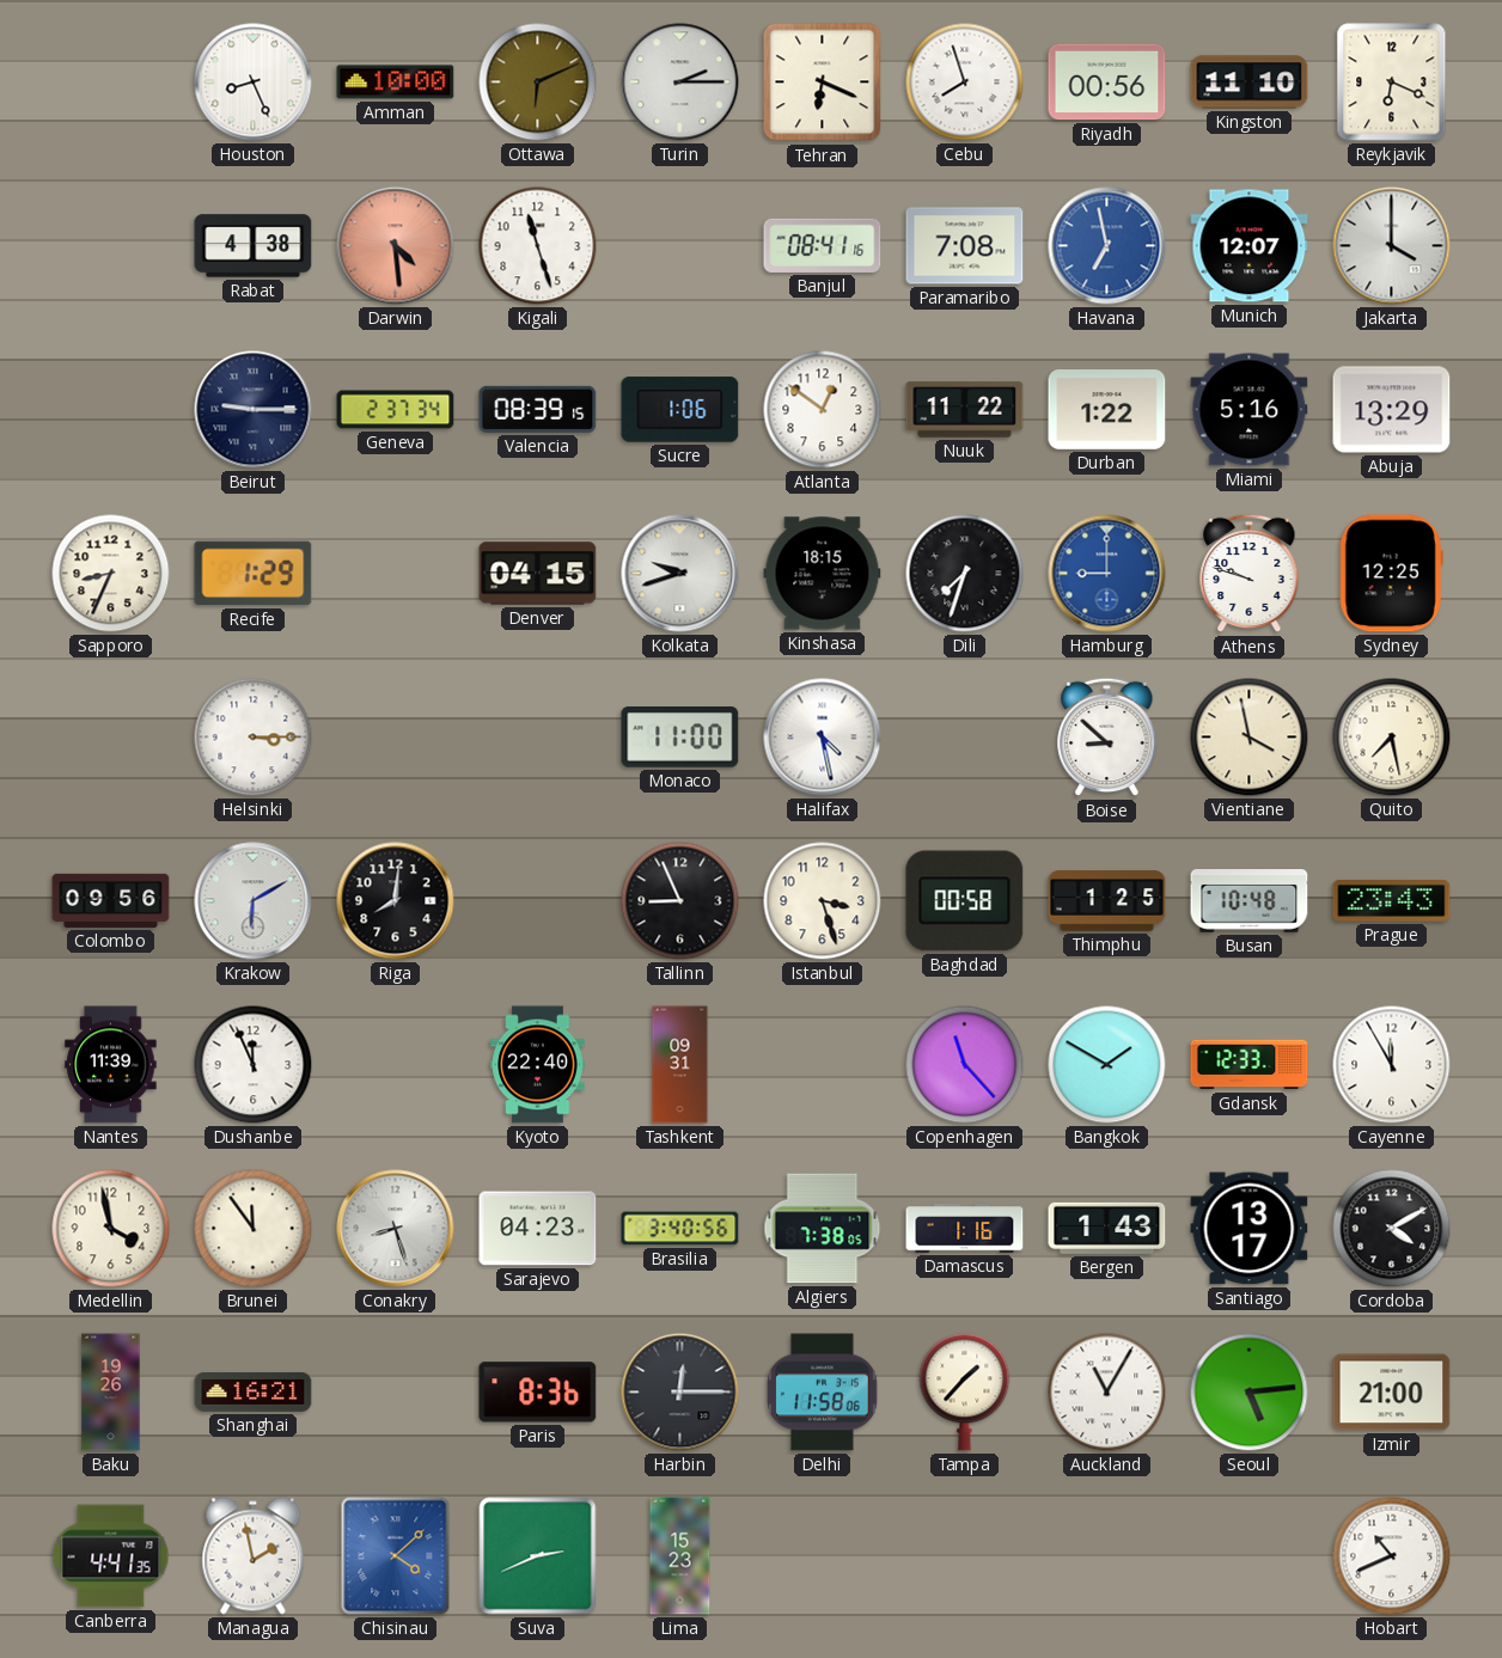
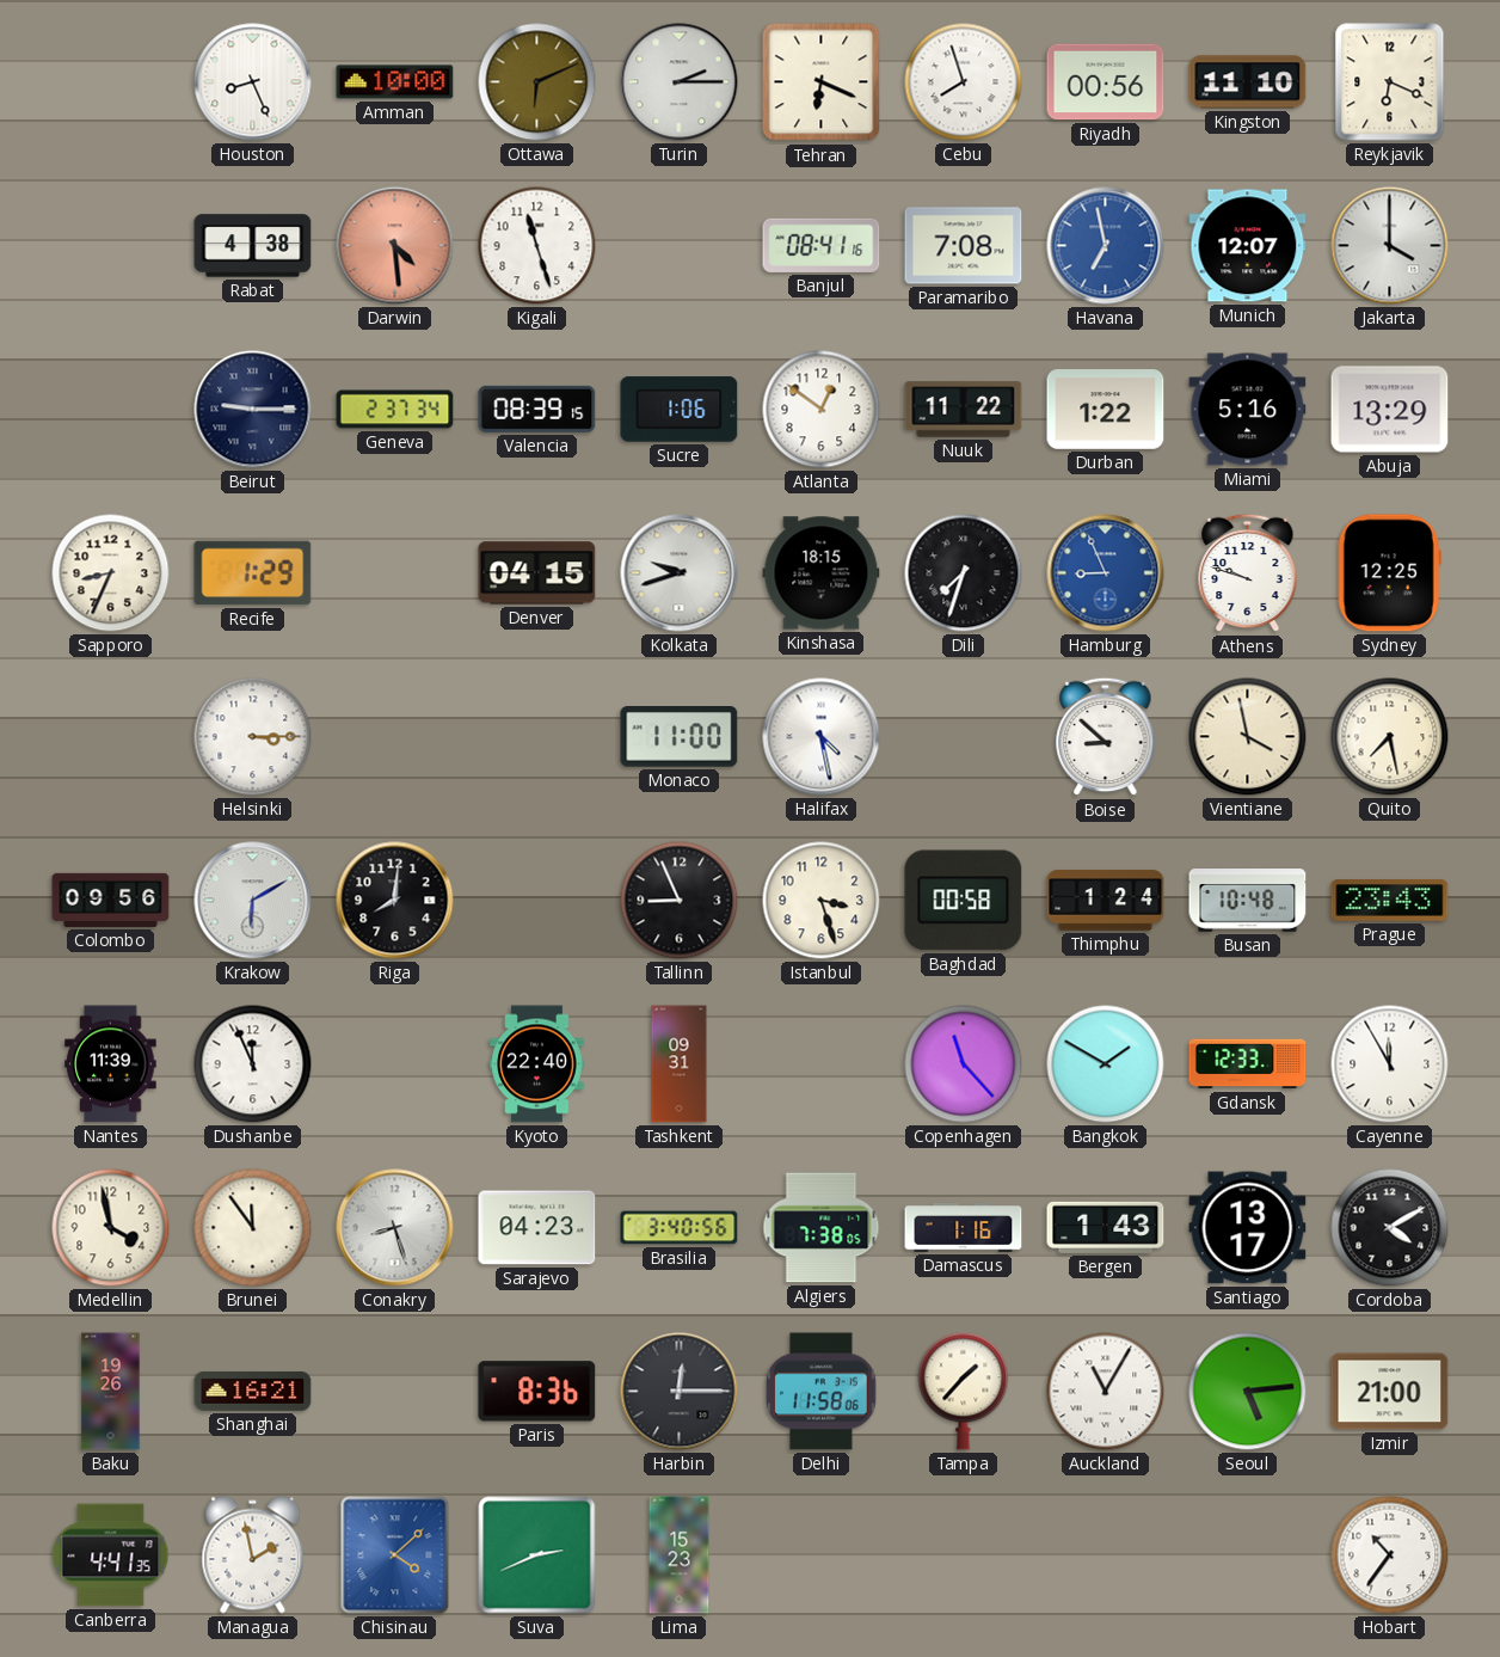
Hamburg: 9:00 -> 8:56
Thimphu: 1:25 -> 1:24
Hobart: 10:41 -> 10:36
